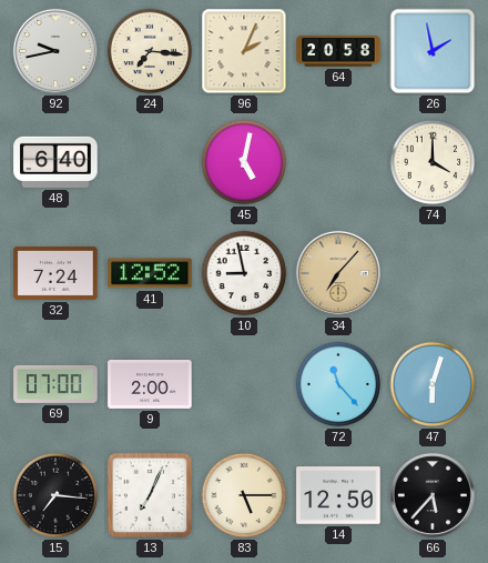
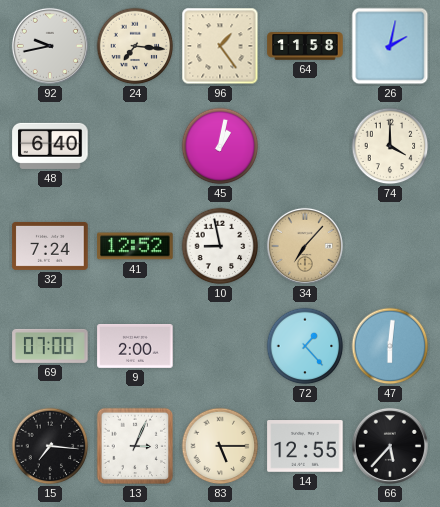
96: 2:04 -> 1:24
64: 20:58 -> 11:58
26: 1:58 -> 2:02
45: 5:02 -> 1:02
72: 11:23 -> 1:23
47: 6:03 -> 6:01
13: 7:04 -> 3:04
14: 12:50 -> 12:55
